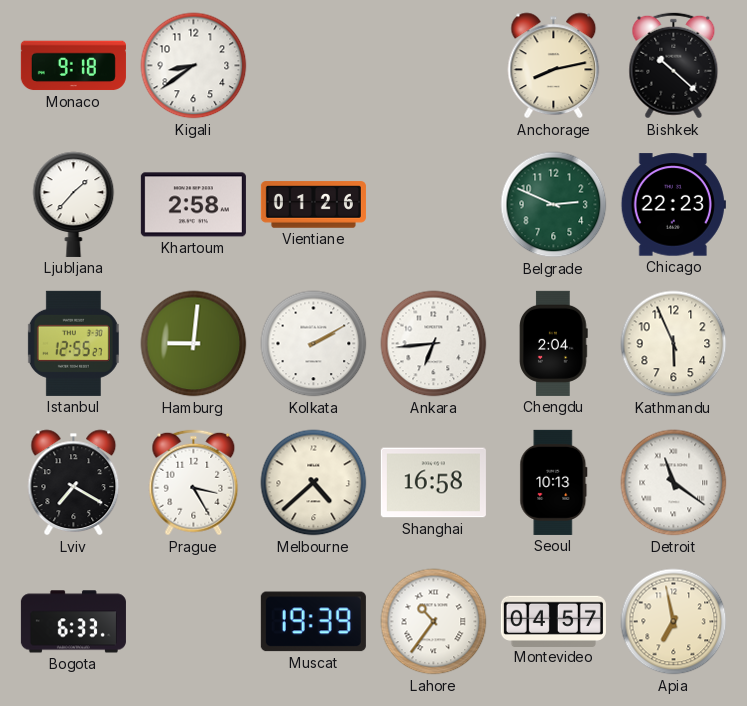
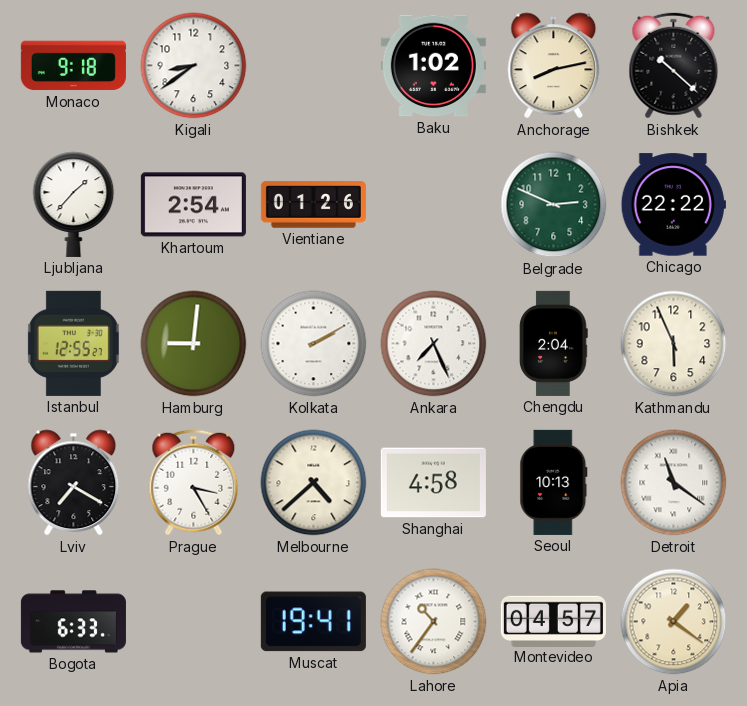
Baku: none -> 1:02
Khartoum: 2:58 -> 2:54
Chicago: 22:23 -> 22:22
Ankara: 6:44 -> 7:26
Shanghai: 16:58 -> 4:58
Muscat: 19:39 -> 19:41
Apia: 6:58 -> 1:21
